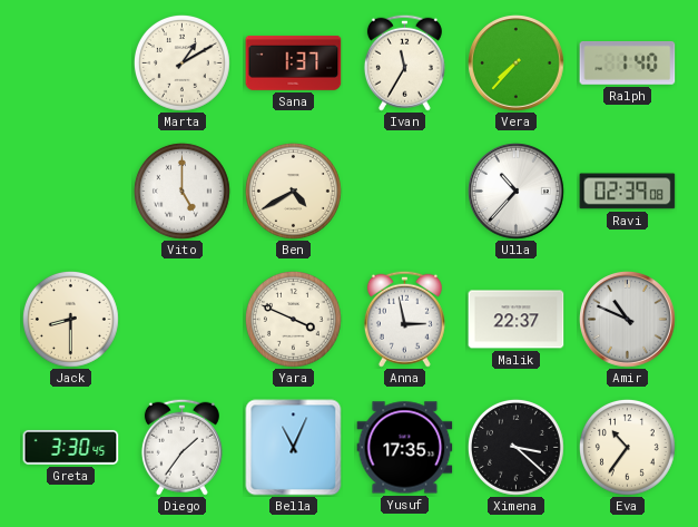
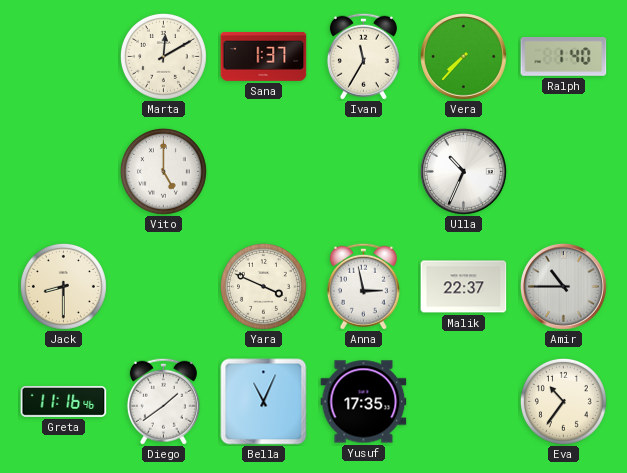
Marta: 1:10 -> 12:10
Ben: 4:40 -> none
Ulla: 10:37 -> 10:34
Ravi: 02:39 -> none
Amir: 10:49 -> 10:45
Greta: 3:30 -> 11:16
Diego: 1:36 -> 1:39
Ximena: 3:22 -> none
